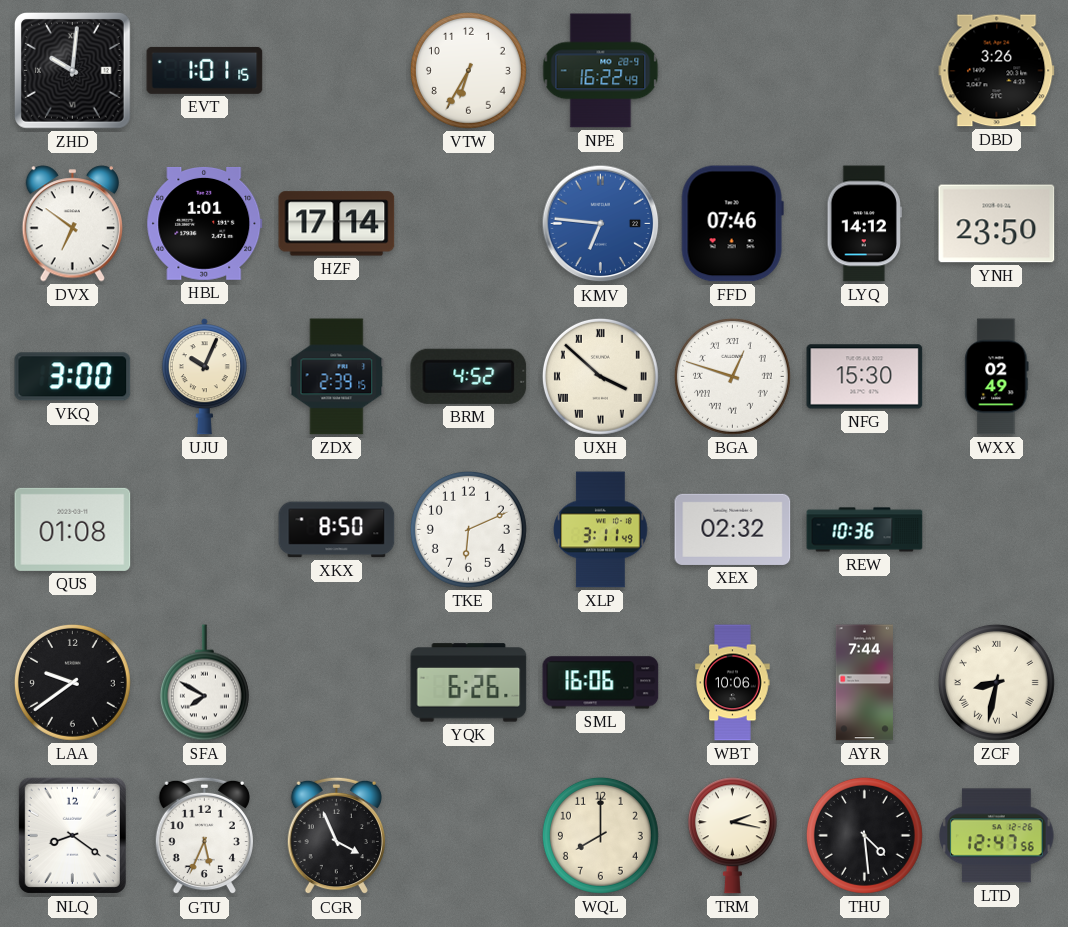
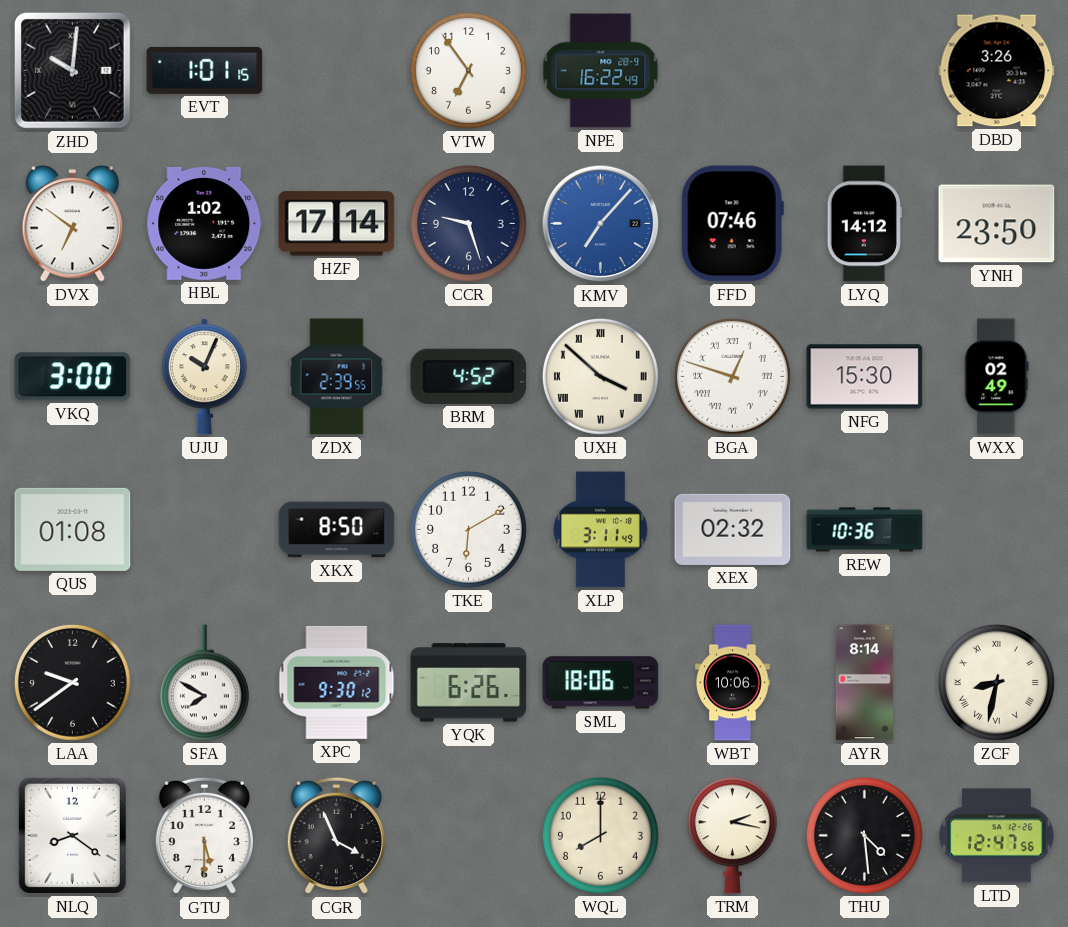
VTW: 6:35 -> 6:54
HBL: 1:01 -> 1:02
CCR: none -> 9:27
KMV: 6:46 -> 7:07
ZDX: 2:39:15 -> 2:39:55
TKE: 6:11 -> 6:10
XPC: none -> 9:30
SML: 16:06 -> 18:06
AYR: 7:44 -> 8:14
GTU: 5:34 -> 5:30
